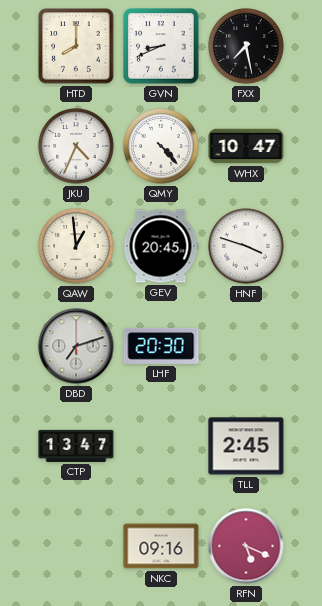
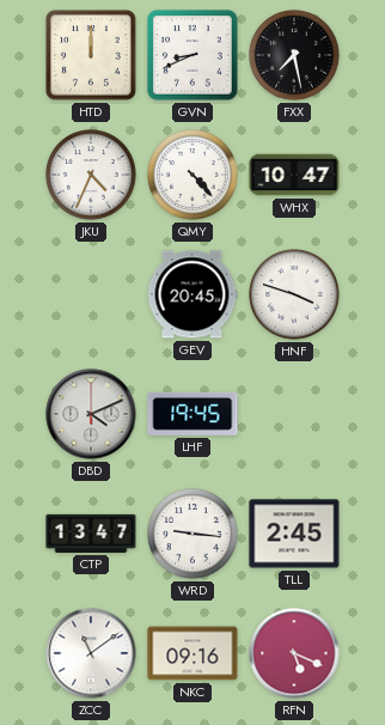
HTD: 8:00 -> 12:00
QAW: 12:59 -> none
DBD: 7:12 -> 4:11
LHF: 20:30 -> 19:45
WRD: none -> 9:16
ZCC: none -> 11:09
